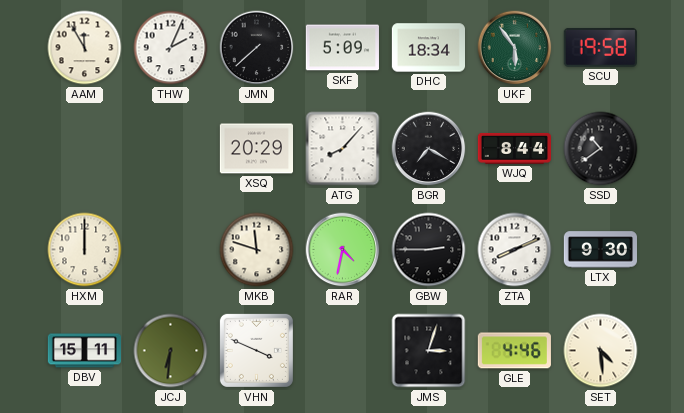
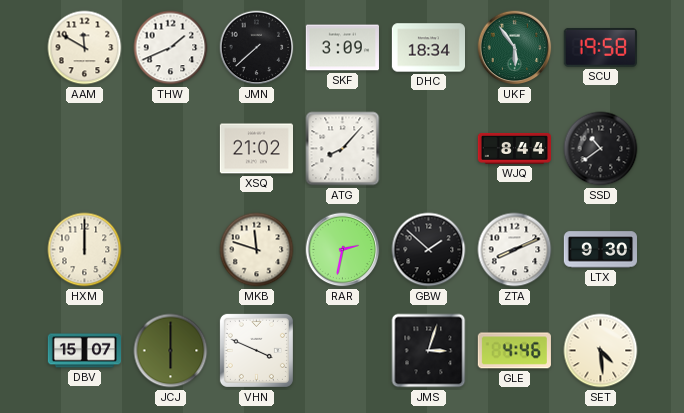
AAM: 11:55 -> 11:50
THW: 2:04 -> 1:41
SKF: 5:09 -> 3:09
XSQ: 20:29 -> 21:02
BGR: 7:20 -> none
RAR: 4:32 -> 2:32
GBW: 2:45 -> 1:52
DBV: 15:11 -> 15:07
JCJ: 6:31 -> 6:00
